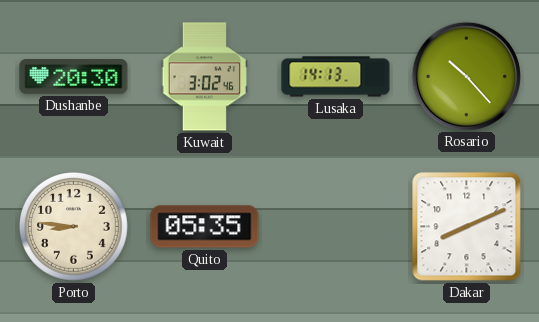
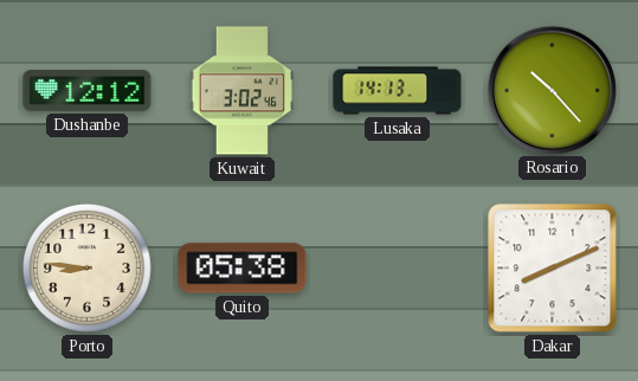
Dushanbe: 20:30 -> 12:12
Quito: 05:35 -> 05:38
